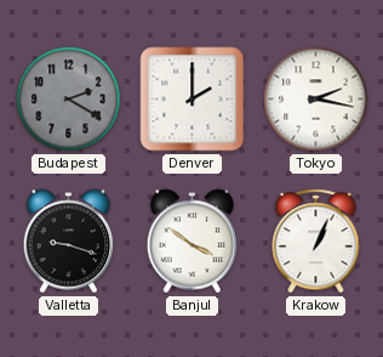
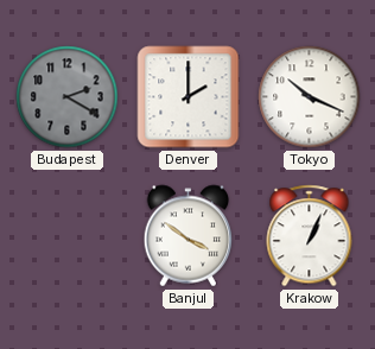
Tokyo: 2:17 -> 10:19
Valletta: 9:18 -> none
